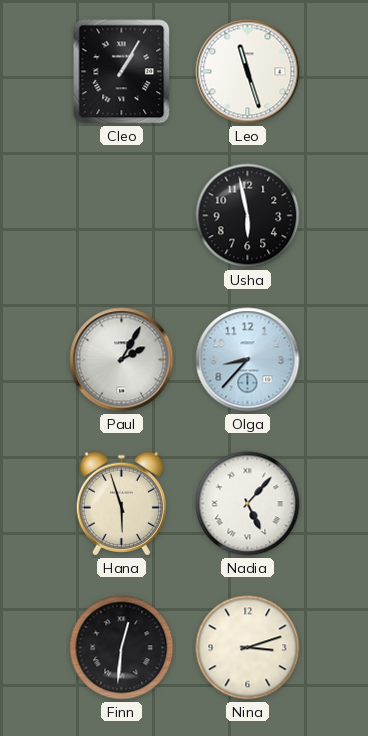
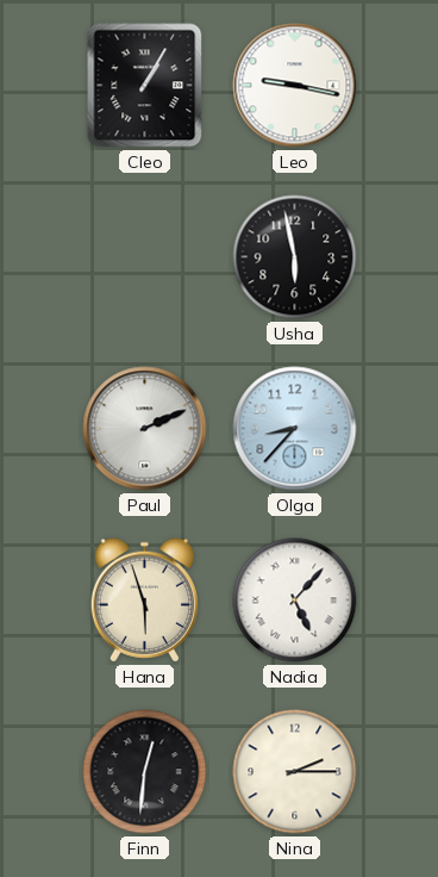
Leo: 11:27 -> 9:17
Paul: 2:05 -> 2:11
Nina: 3:12 -> 2:15
